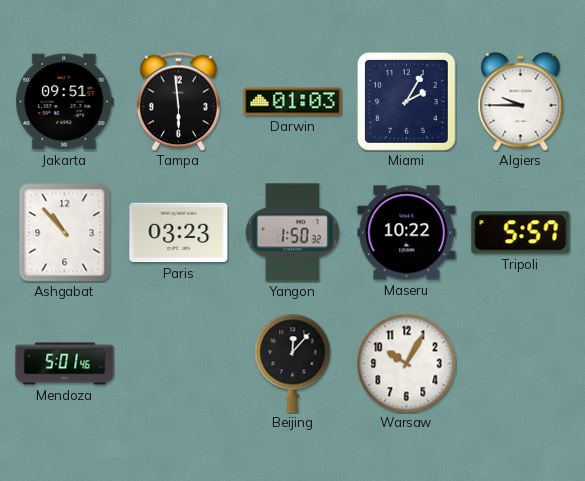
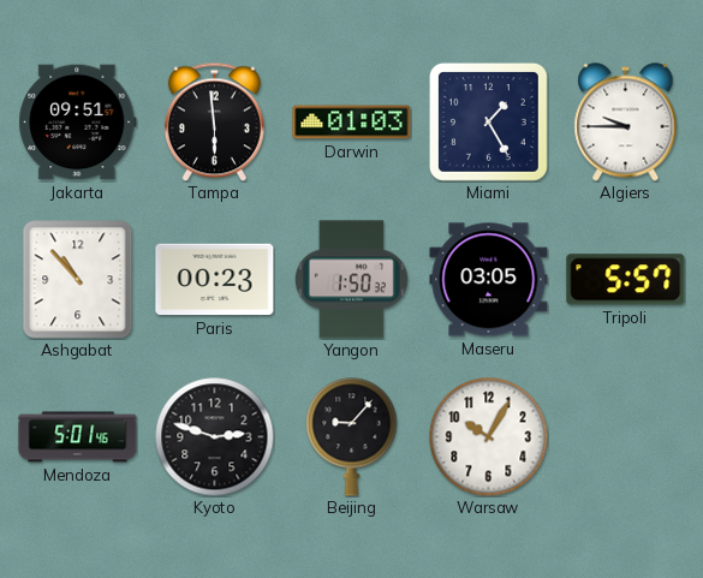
Miami: 2:05 -> 1:25
Paris: 03:23 -> 00:23
Maseru: 10:22 -> 03:05
Kyoto: none -> 2:48
Beijing: 12:07 -> 9:07
